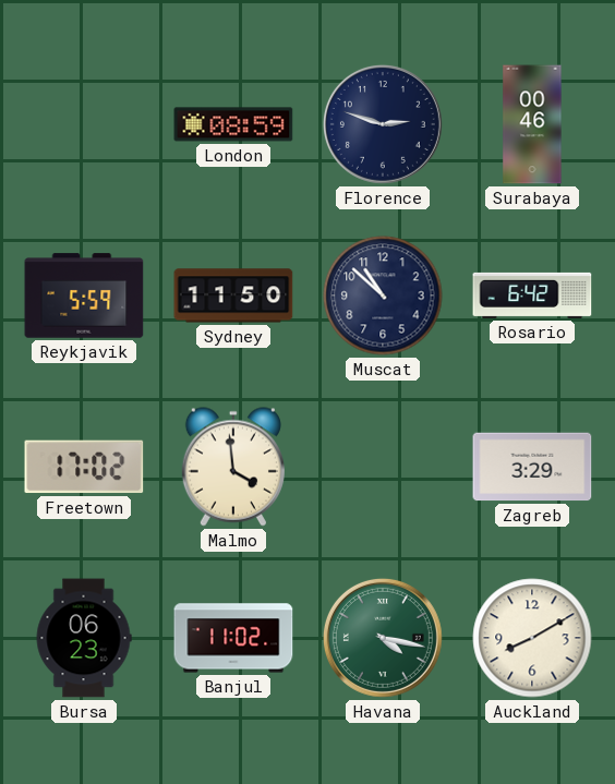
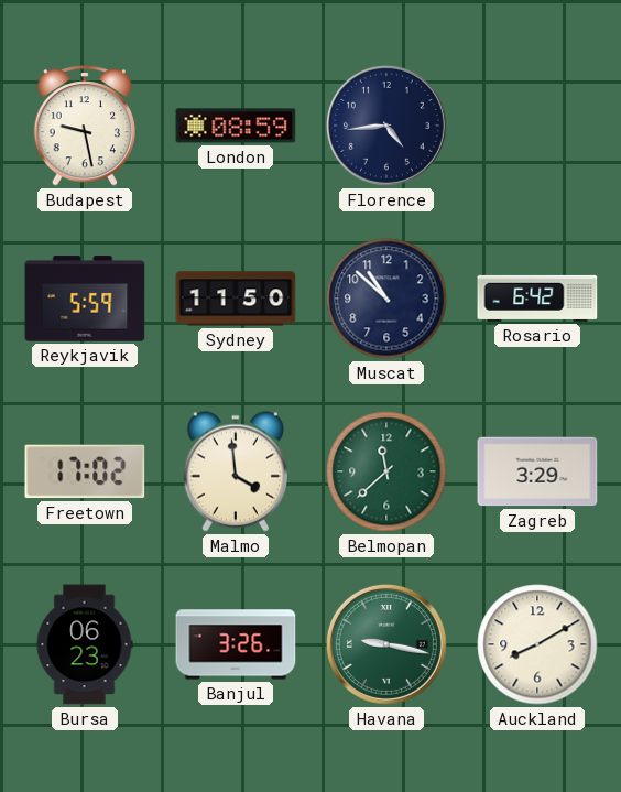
Budapest: none -> 9:28
Florence: 2:48 -> 4:44
Surabaya: 00:46 -> none
Belmopan: none -> 11:38
Banjul: 11:02 -> 3:26
Havana: 4:17 -> 9:17
